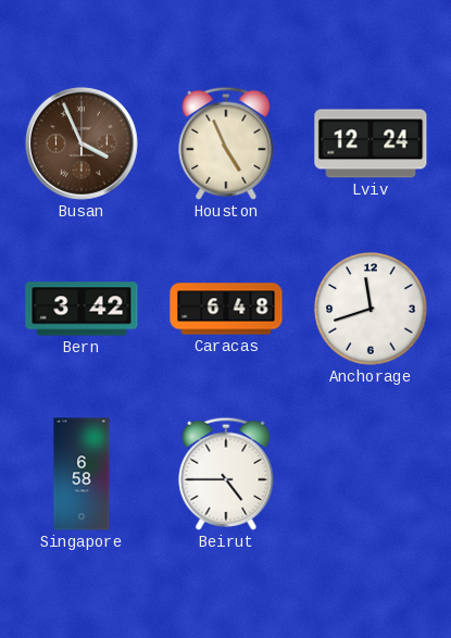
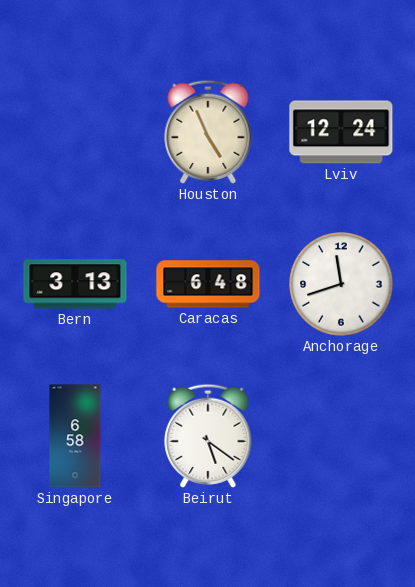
Busan: 3:56 -> none
Bern: 3:42 -> 3:13
Beirut: 4:45 -> 5:21
